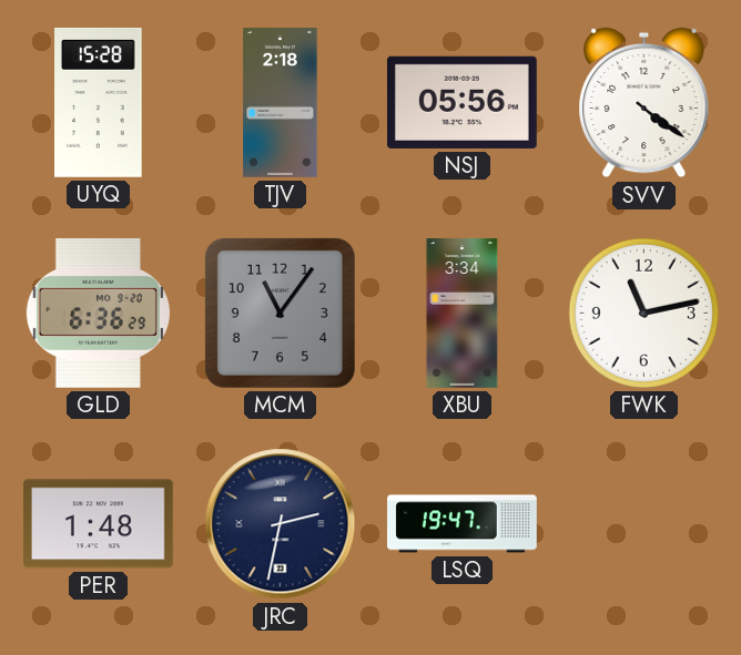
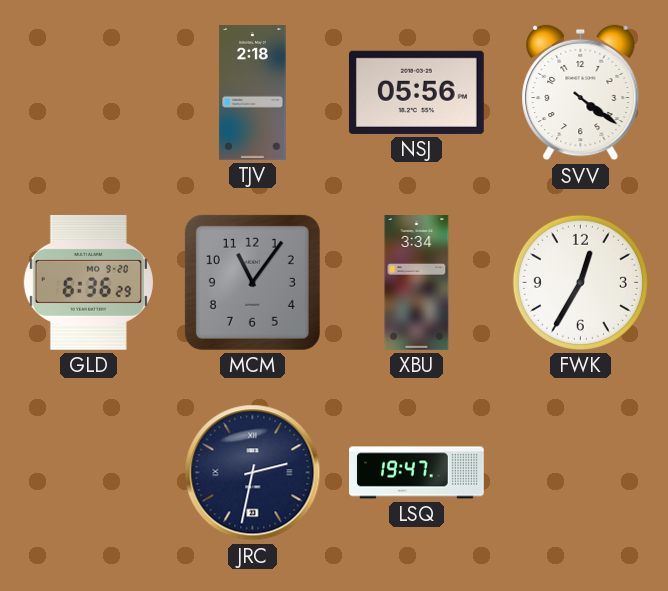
UYQ: 15:28 -> none
FWK: 11:13 -> 12:35
PER: 1:48 -> none
